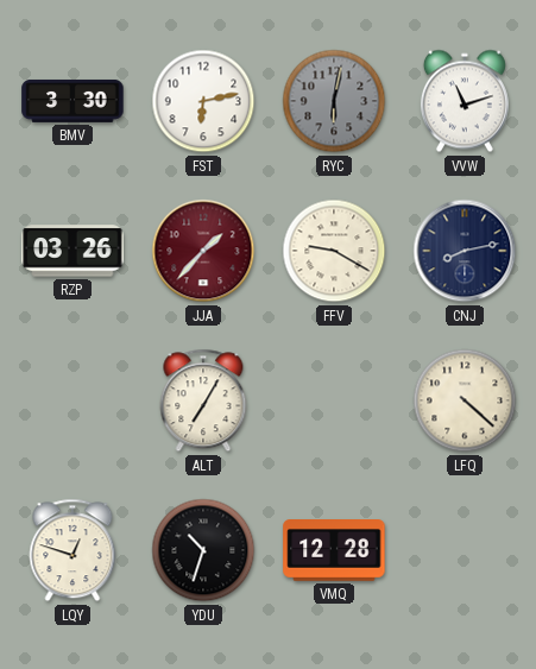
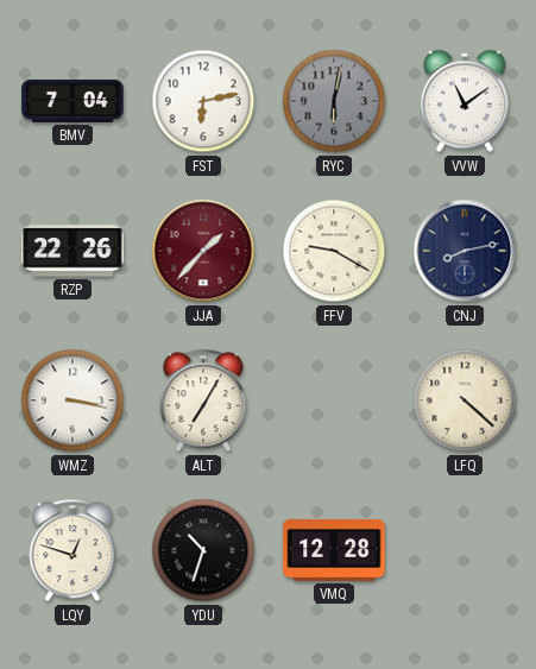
BMV: 3:30 -> 7:04
VVW: 11:12 -> 11:09
RZP: 03:26 -> 22:26
WMZ: none -> 3:17
